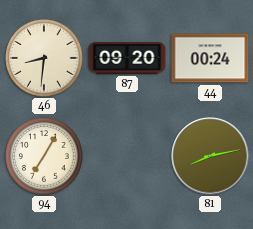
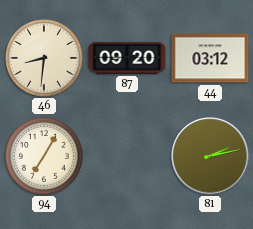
44: 00:24 -> 03:12
81: 8:13 -> 2:13
